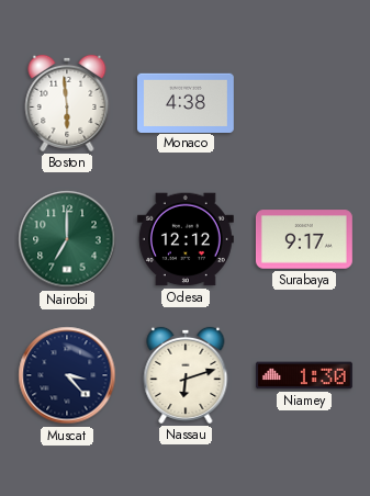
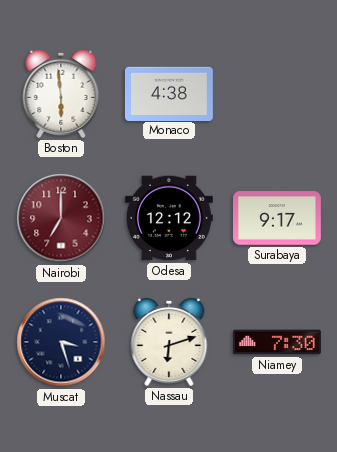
Nairobi dial: green -> burgundy
Muscat: 3:23 -> 3:27
Niamey: 1:30 -> 7:30
